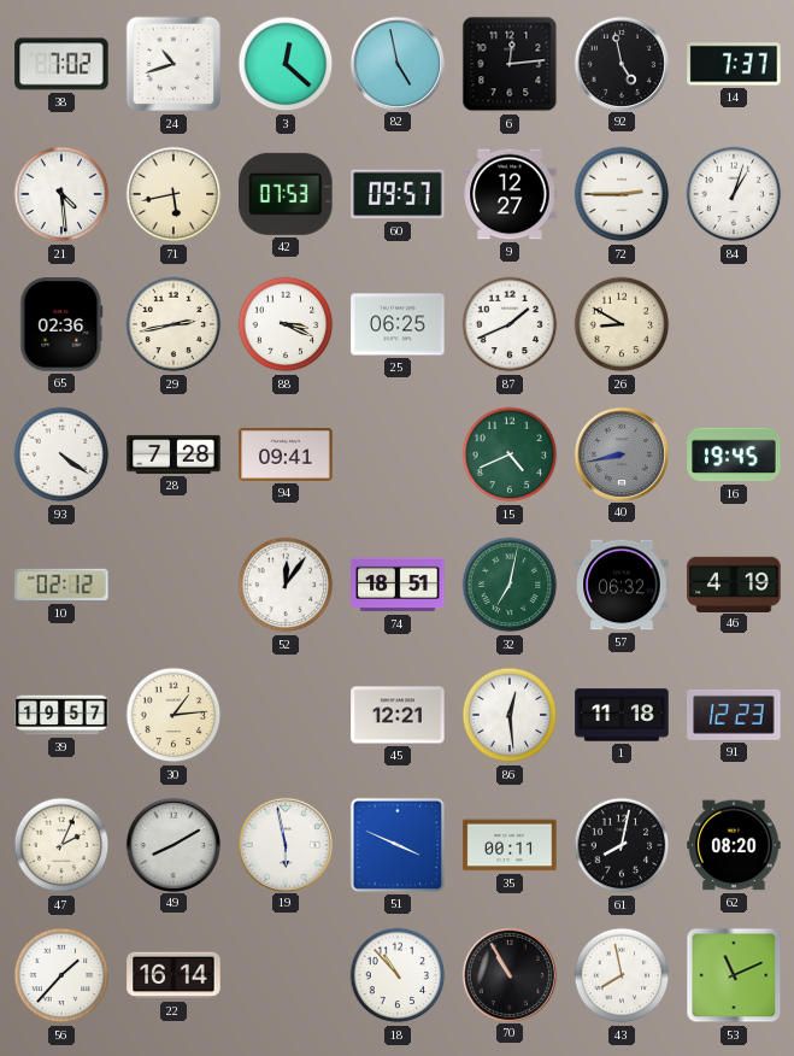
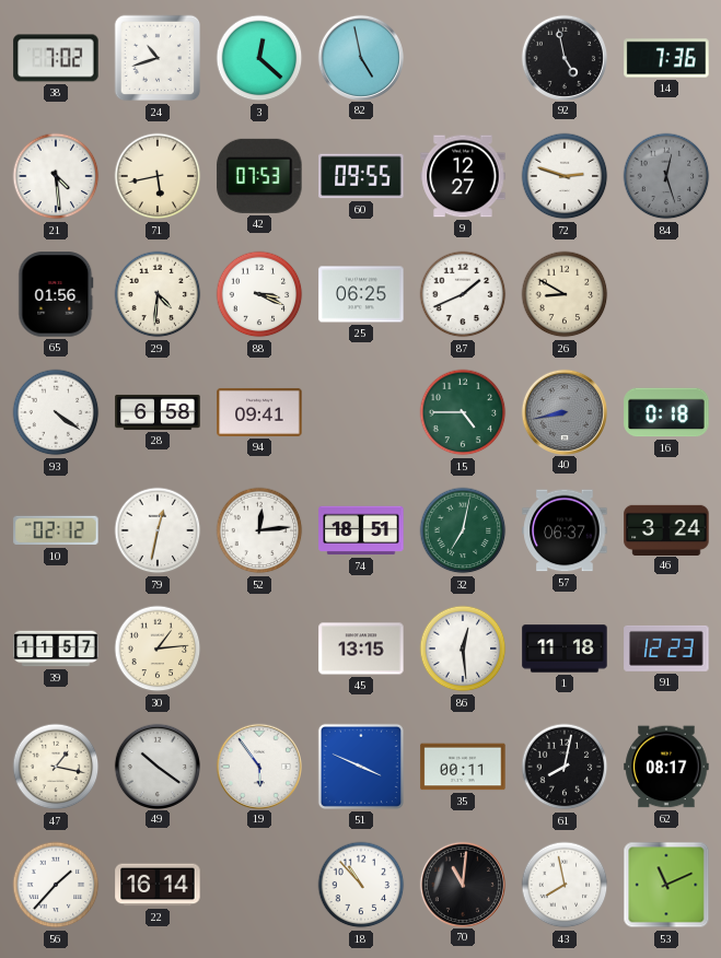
6: 12:14 -> none
14: 7:37 -> 7:36
60: 09:57 -> 09:55
72: 2:45 -> 2:48
84: 1:03 -> 12:27
84 dial: white -> grey
65: 02:36 -> 01:56
29: 2:43 -> 4:31
28: 7:28 -> 6:58
15: 4:41 -> 4:45
16: 19:45 -> 0:18
79: none -> 12:32
52: 12:06 -> 12:14
57: 06:32 -> 06:37
46: 4:19 -> 3:24
39: 19:57 -> 11:57
45: 12:21 -> 13:15
47: 2:04 -> 1:17
49: 8:10 -> 10:21
19: 5:58 -> 5:54
62: 08:20 -> 08:17
70: 10:55 -> 11:01
